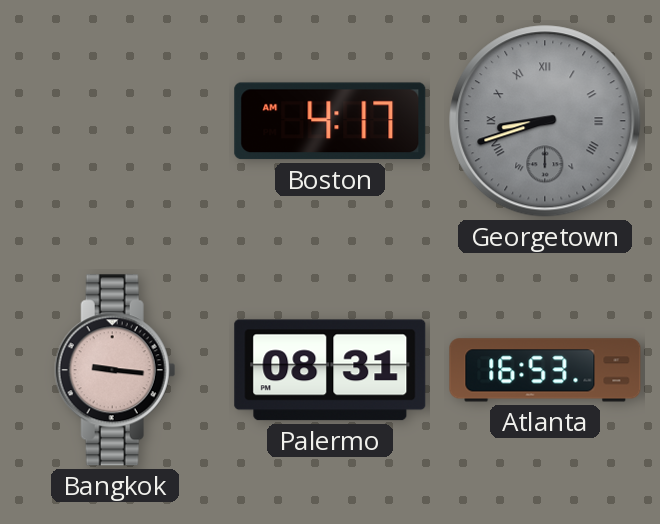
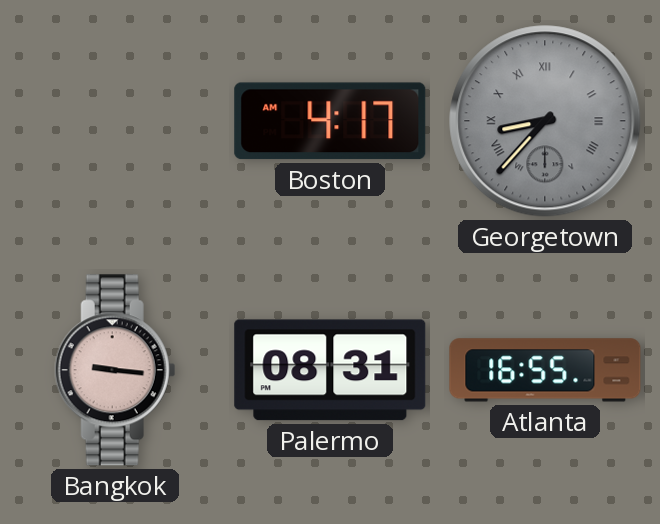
Georgetown: 8:42 -> 8:37
Atlanta: 16:53 -> 16:55
